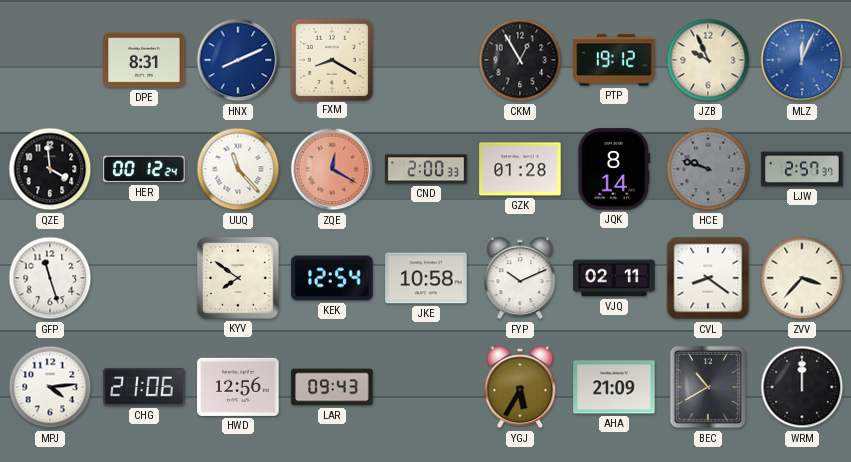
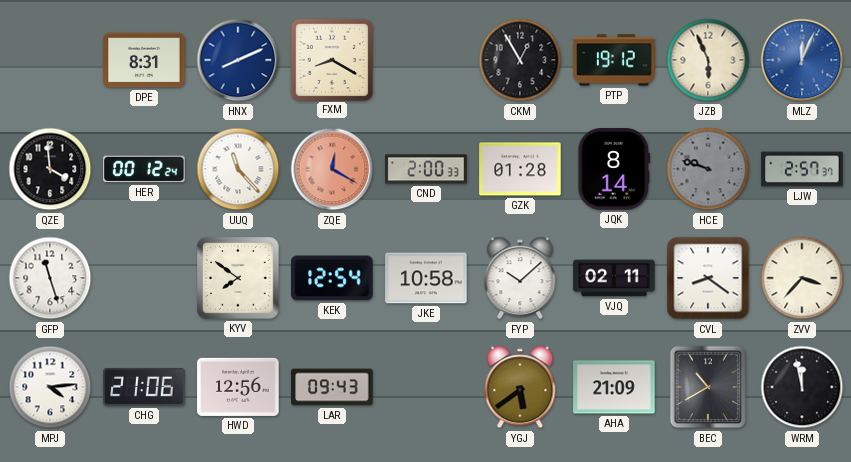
JZB: 9:56 -> 5:56
FYP: 10:11 -> 10:08
YGJ: 5:35 -> 5:39
WRM: 12:00 -> 11:58
